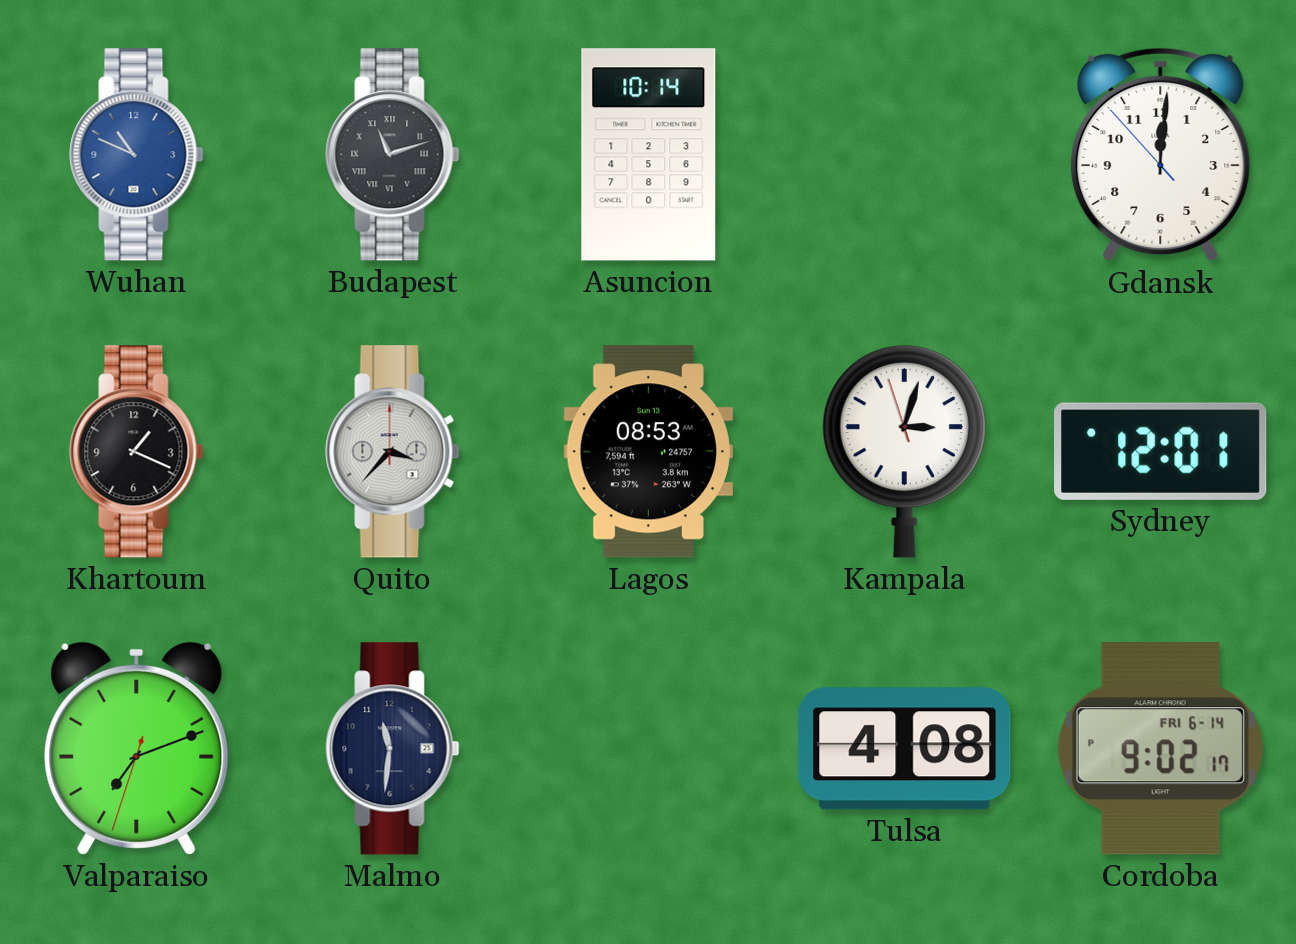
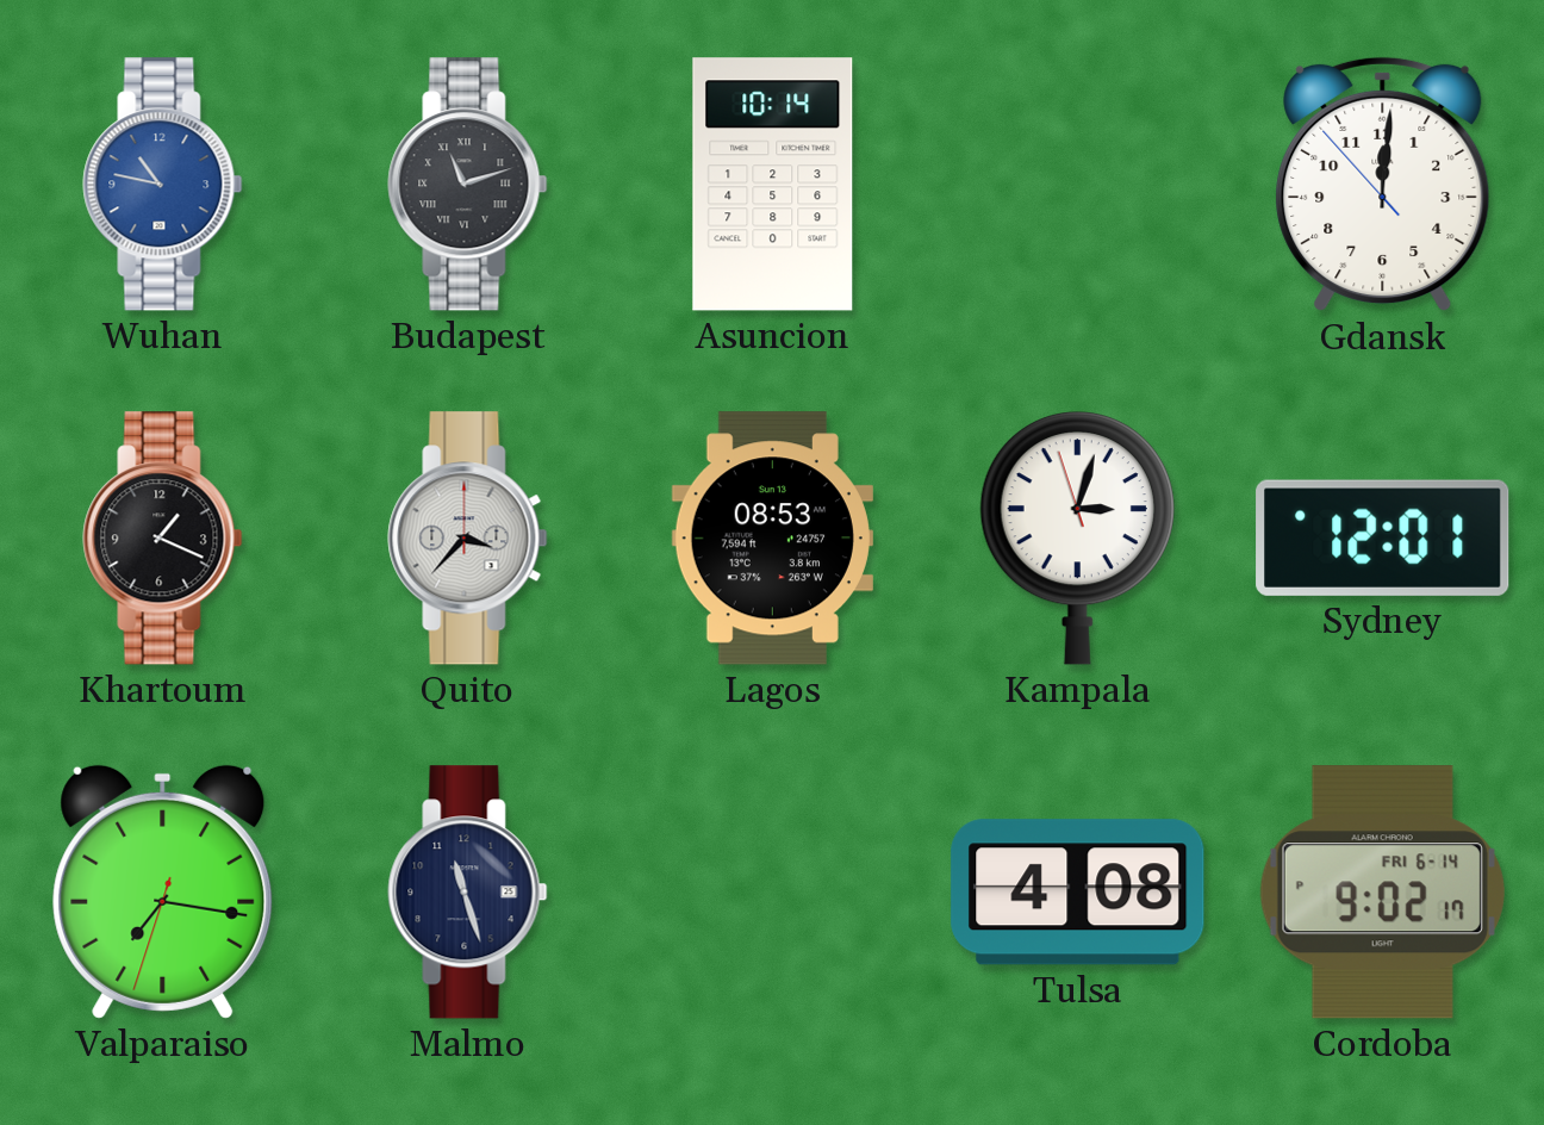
Wuhan: 10:49 -> 10:47
Valparaiso: 7:11 -> 7:16
Malmo: 11:31 -> 11:27
